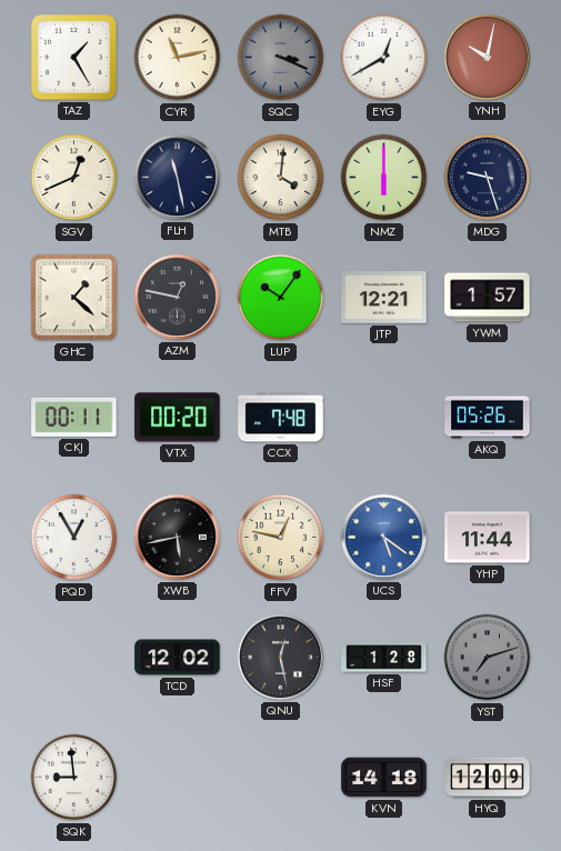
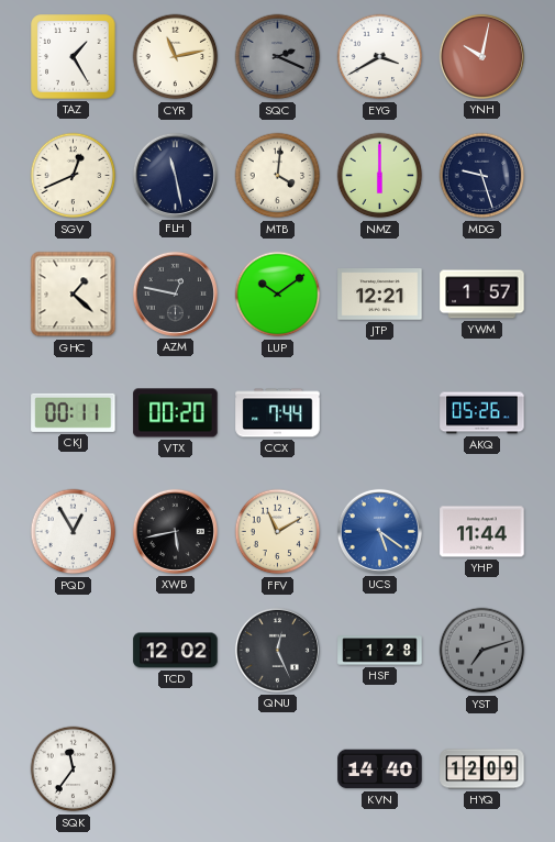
SQC: 3:19 -> 2:19
EYG: 12:40 -> 3:40
LUP: 10:06 -> 10:09
CCX: 7:48 -> 7:44
FFV: 12:47 -> 11:10
QNU: 12:28 -> 12:26
SQK: 8:59 -> 11:36
KVN: 14:18 -> 14:40
